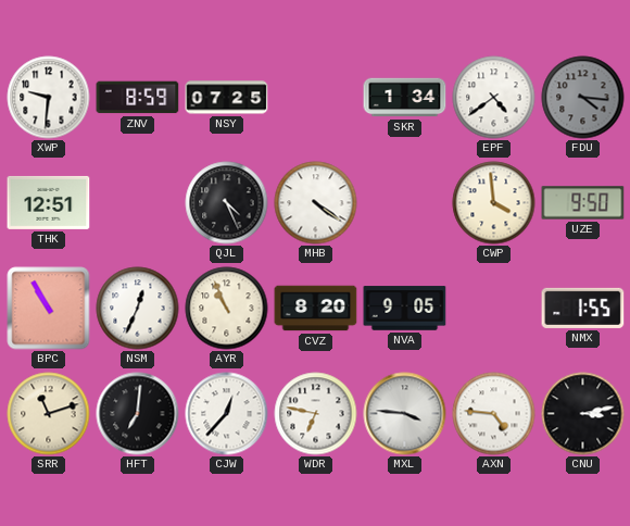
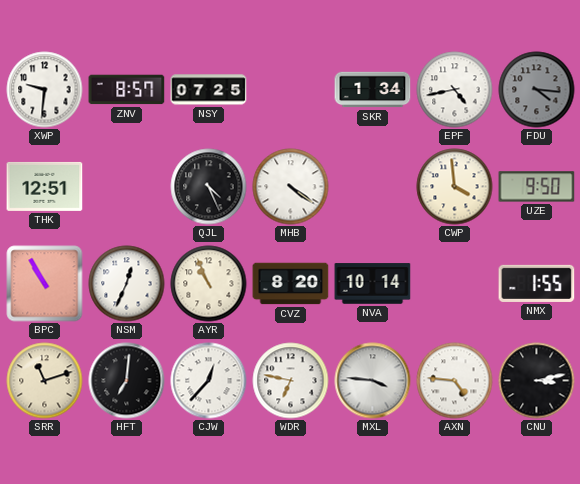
ZNV: 8:59 -> 8:57
EPF: 4:39 -> 4:43
NVA: 9:05 -> 10:14
